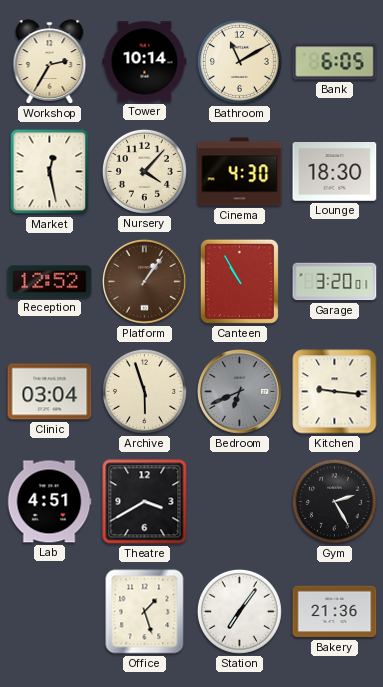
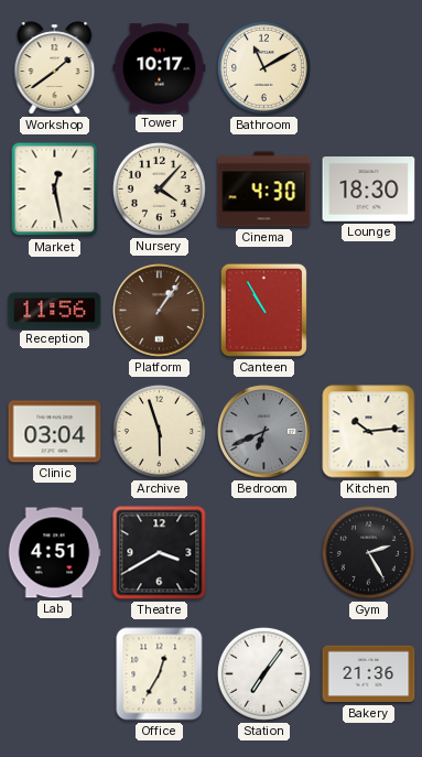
Workshop: 2:35 -> 1:39
Tower: 10:14 -> 10:17
Bank: 6:05 -> none
Reception: 12:52 -> 11:56
Garage: 3:20 -> none
Kitchen: 9:16 -> 10:14
Office: 1:27 -> 12:35
